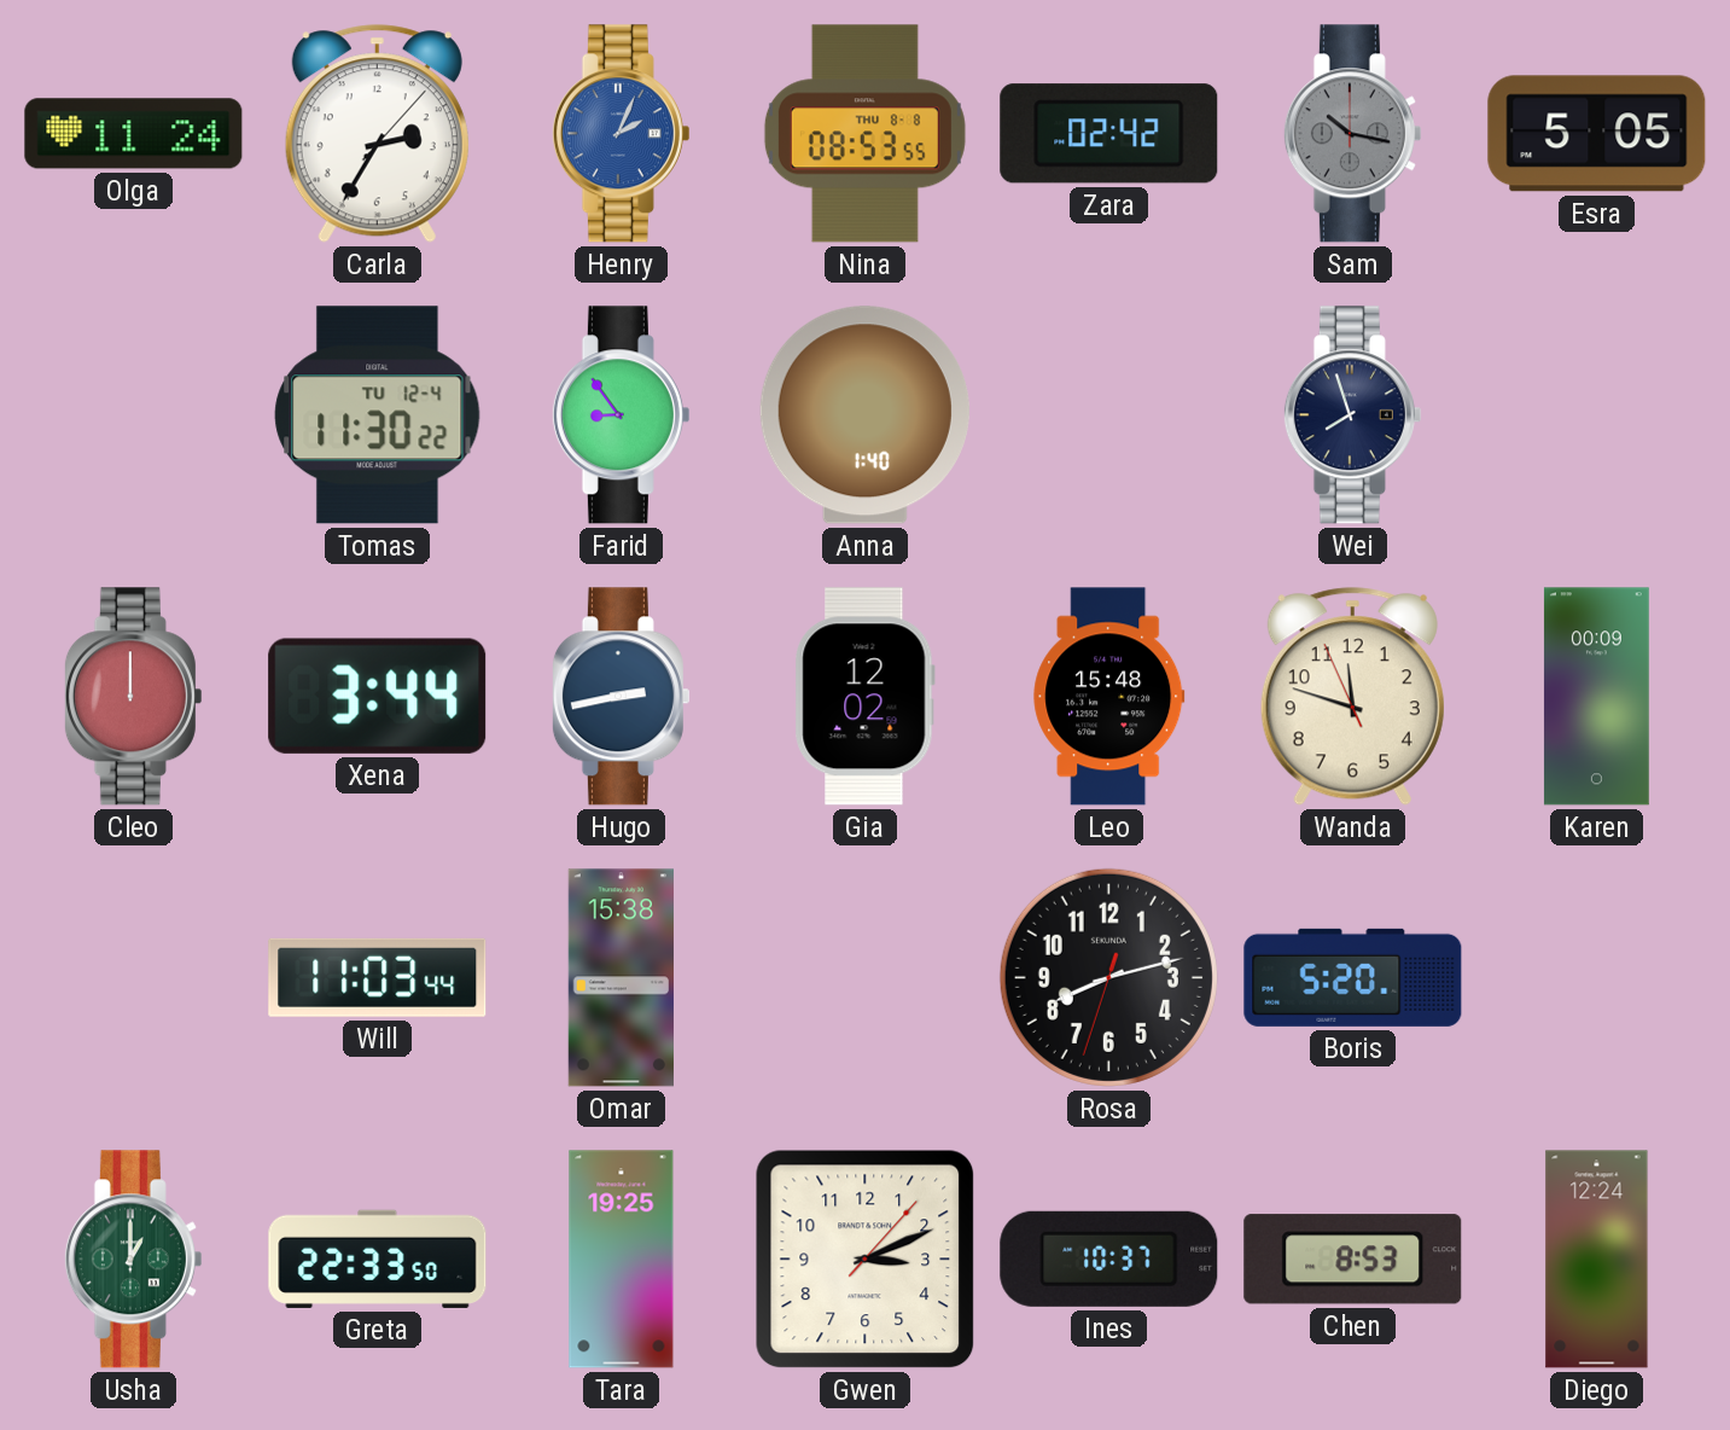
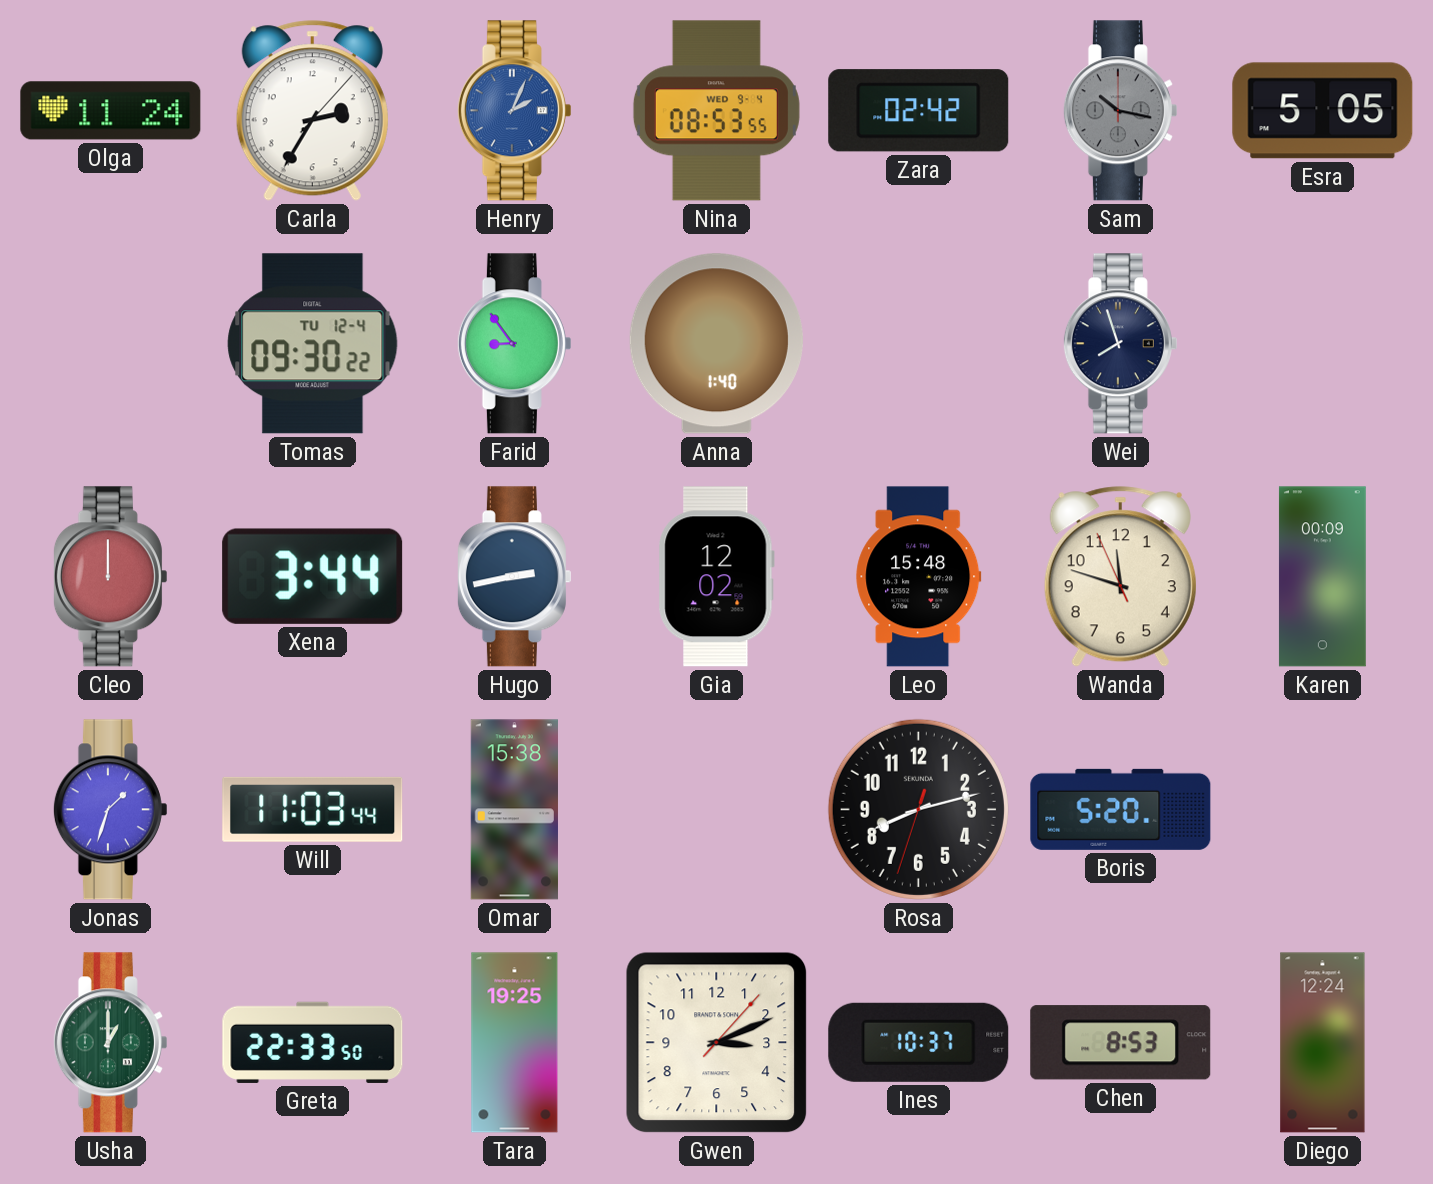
Nina date: THU 8-8 -> WED 9-4
Tomas: 11:30 -> 09:30
Jonas: none -> 1:33
